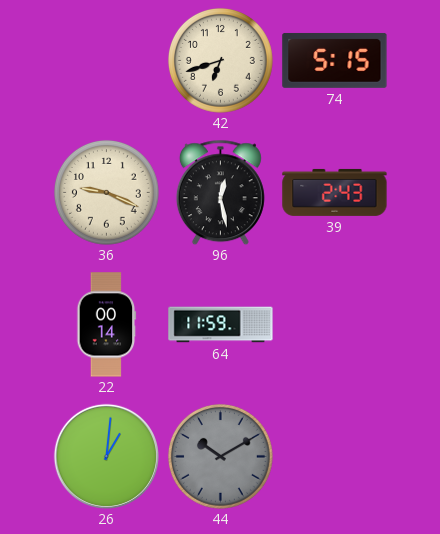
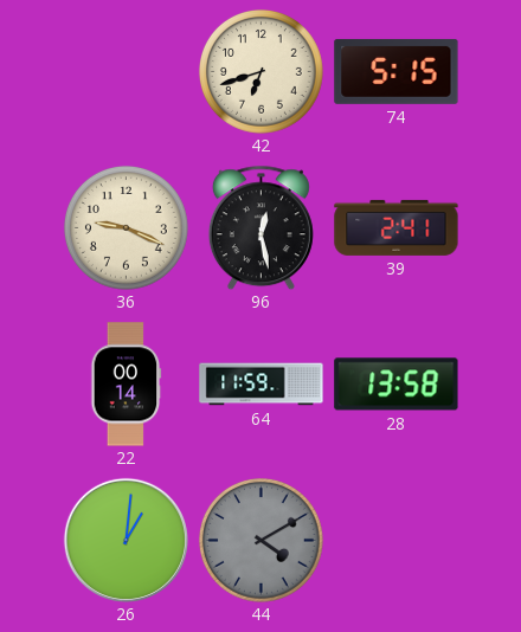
39: 2:43 -> 2:41
28: none -> 13:58
44: 10:10 -> 4:10
